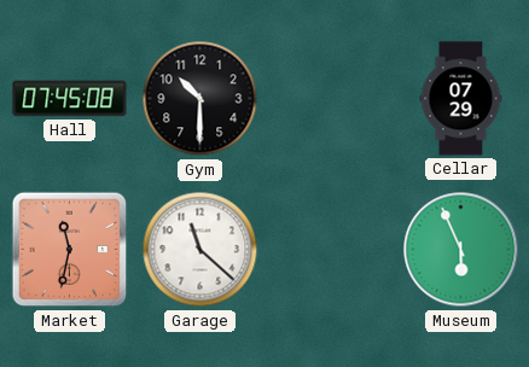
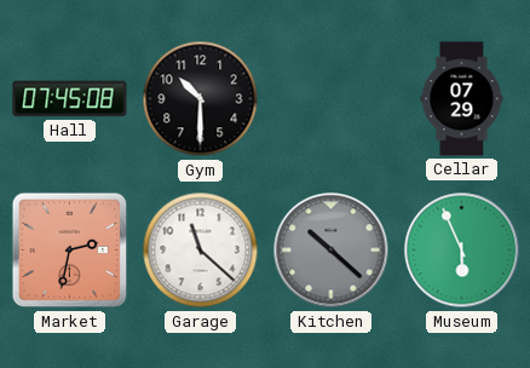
Market: 11:32 -> 2:32
Kitchen: none -> 10:22
